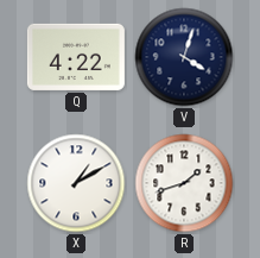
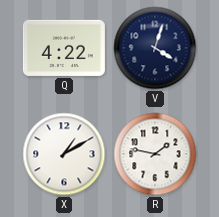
R: 1:42 -> 1:47
